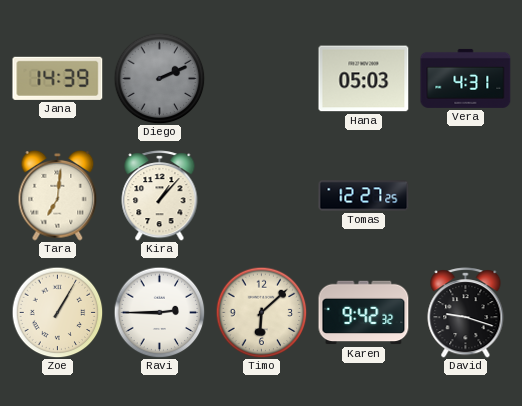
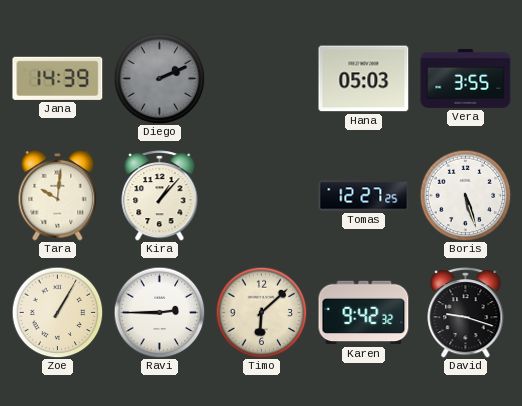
Vera: 4:31 -> 3:55
Tara: 7:01 -> 10:01
Boris: none -> 5:27
